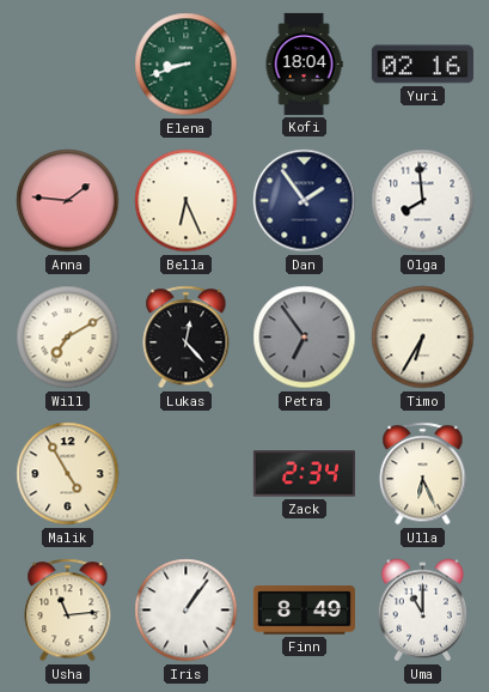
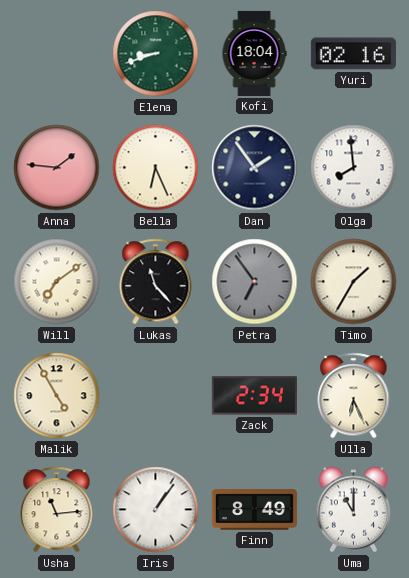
Will: 7:10 -> 7:09
Lukas: 12:23 -> 11:23
Timo: 6:35 -> 1:35
